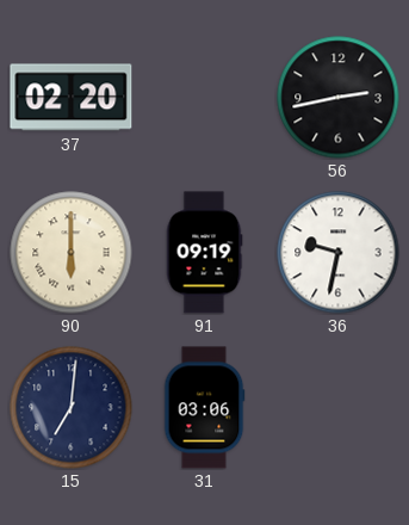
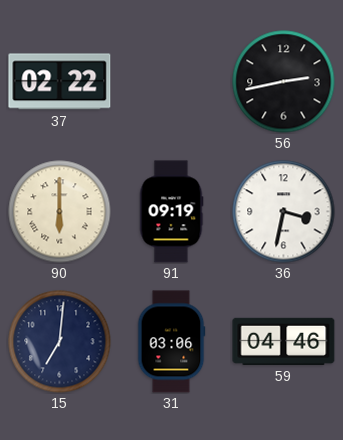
37: 02:20 -> 02:22
36: 9:32 -> 3:32
59: none -> 04:46
